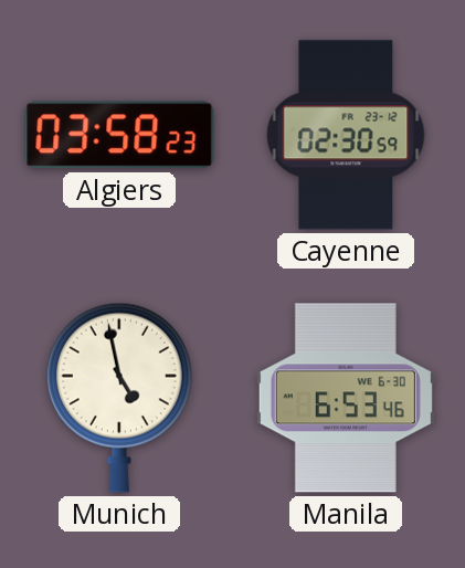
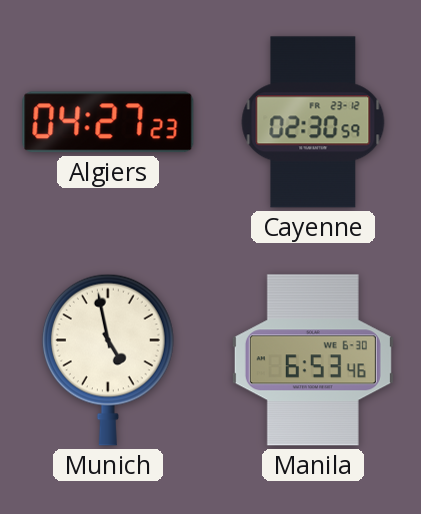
Algiers: 03:58 -> 04:27
